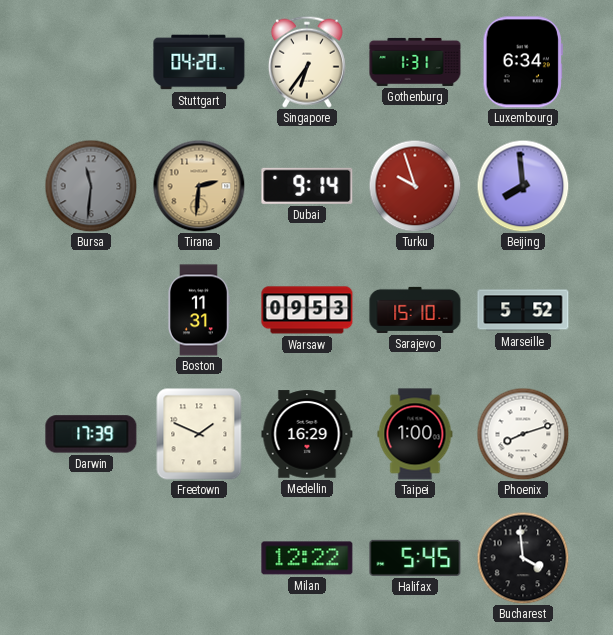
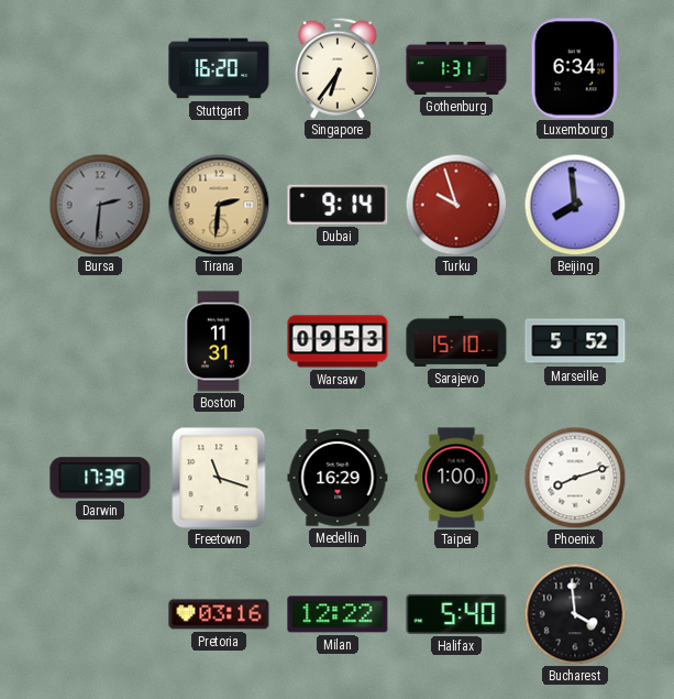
Stuttgart: 04:20 -> 16:20
Bursa: 11:31 -> 2:31
Freetown: 1:49 -> 11:18
Pretoria: none -> 03:16
Halifax: 5:45 -> 5:40
